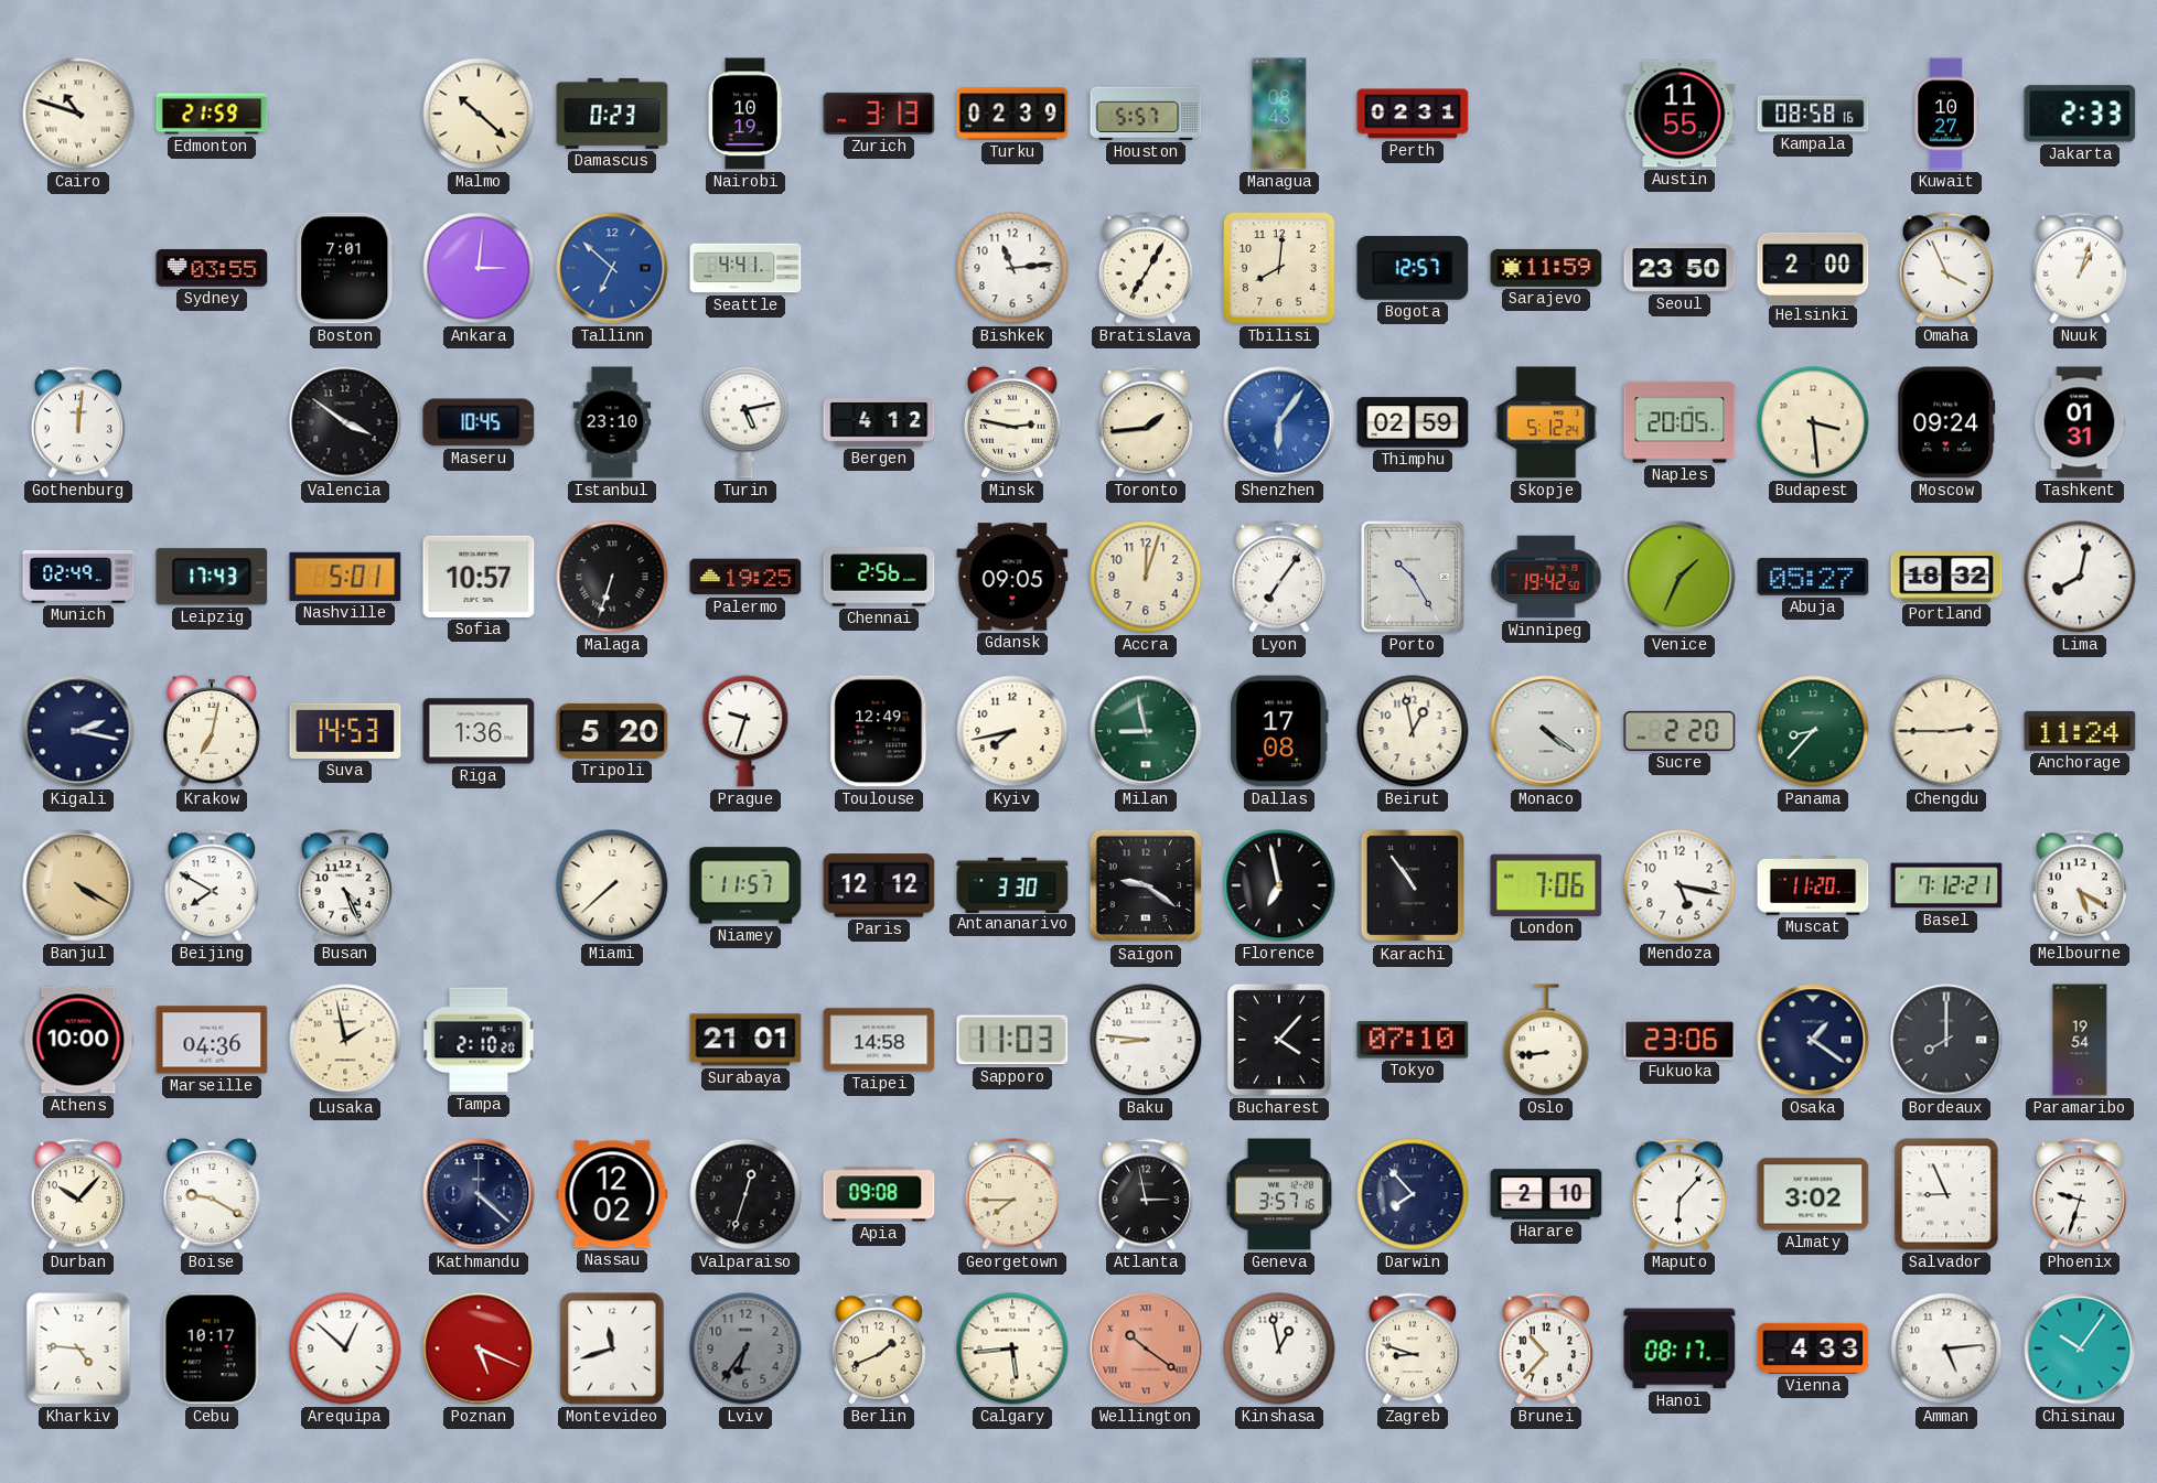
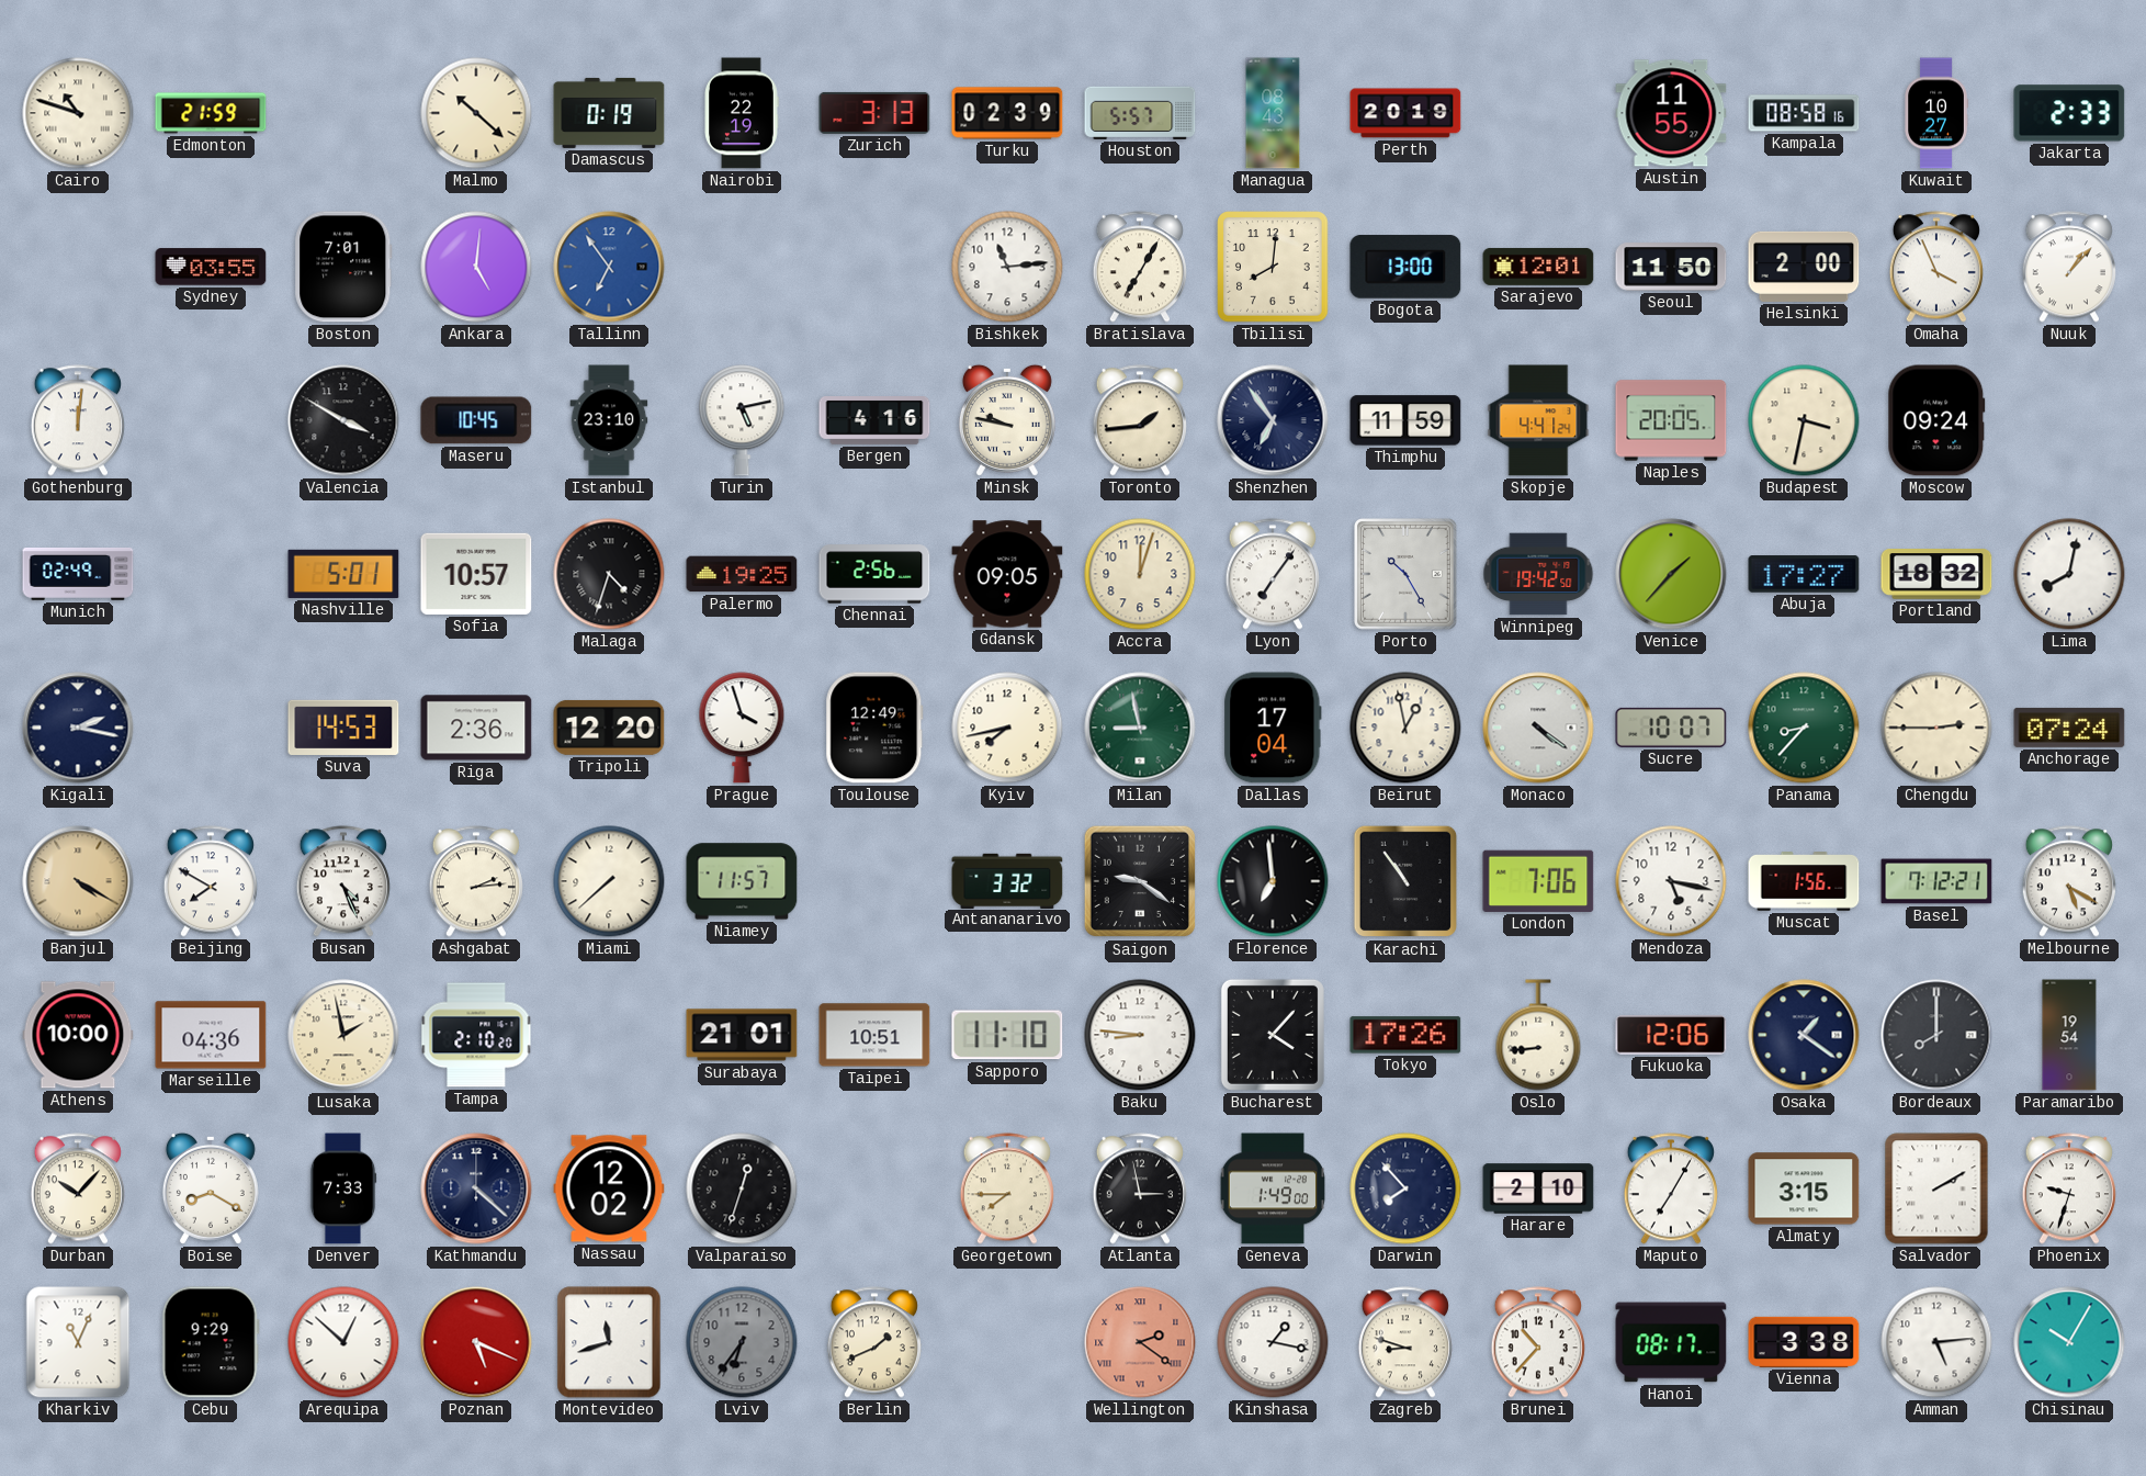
Damascus: 0:23 -> 0:19
Nairobi: 10:19 -> 22:19
Perth: 02:31 -> 20:19
Ankara: 3:01 -> 5:01
Tallinn: 6:52 -> 6:54
Seattle: 4:41 -> none
Bogota: 12:57 -> 13:00
Sarajevo: 11:59 -> 12:01
Seoul: 23:50 -> 11:50
Nuuk: 1:03 -> 1:07
Valencia: 3:51 -> 3:50
Bergen: 4:12 -> 4:16
Minsk: 2:47 -> 9:47
Shenzhen: 6:06 -> 6:54
Shenzhen dial: blue -> navy
Thimphu: 02:59 -> 11:59
Skopje: 5:12 -> 4:41
Budapest: 3:29 -> 3:32
Tashkent: 01:31 -> none
Leipzig: 17:43 -> none
Malaga: 6:33 -> 4:33
Venice: 1:34 -> 1:37
Abuja: 05:27 -> 17:27
Krakow: 7:02 -> none
Riga: 1:36 -> 2:36
Tripoli: 5:20 -> 12:20
Prague: 9:33 -> 3:57
Dallas: 17:08 -> 17:04
Sucre: 2:20 -> 10:07
Anchorage: 11:24 -> 07:24
Ashgabat: none -> 2:14
Paris: 12:12 -> none
Antananarivo: 3:30 -> 3:32
Florence: 6:58 -> 6:59
Muscat: 11:20 -> 1:56
Taipei: 14:58 -> 10:51
Sapporo: 11:03 -> 11:10
Tokyo: 07:10 -> 17:26
Fukuoka: 23:06 -> 12:06
Boise: 9:20 -> 8:20
Denver: none -> 7:33
Apia: 09:08 -> none
Geneva: 3:57 -> 1:49
Maputo: 6:07 -> 7:05
Almaty: 3:02 -> 3:15
Salvador: 8:56 -> 2:10
Kharkiv: 4:46 -> 11:04
Cebu: 10:17 -> 9:29
Calgary: 5:44 -> none
Wellington: 10:21 -> 2:21
Kinshasa: 12:58 -> 1:17
Vienna: 4:33 -> 3:38
Chisinau: 10:06 -> 10:05
